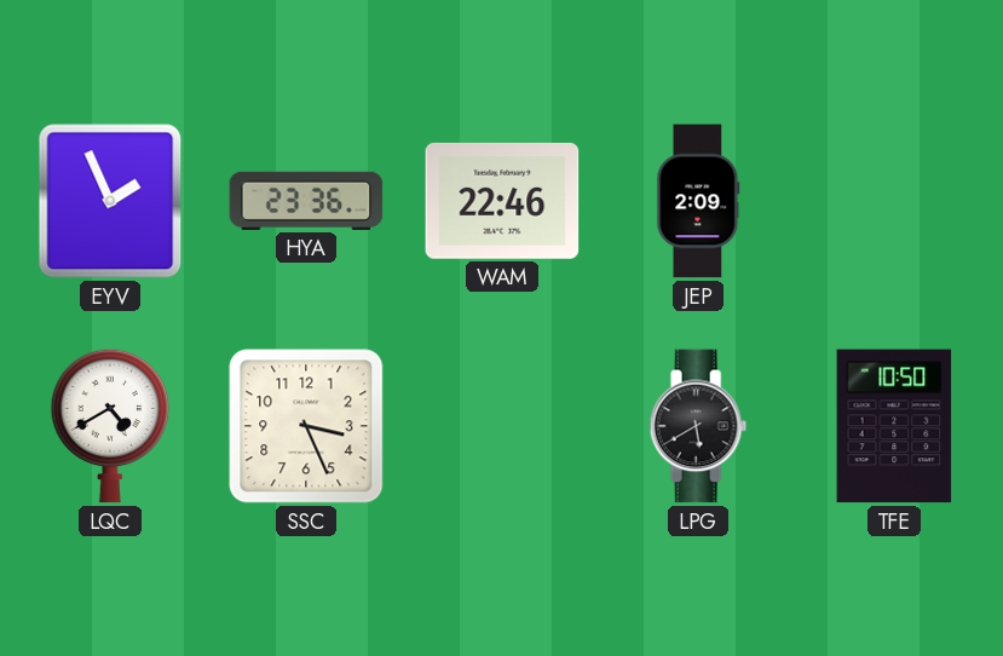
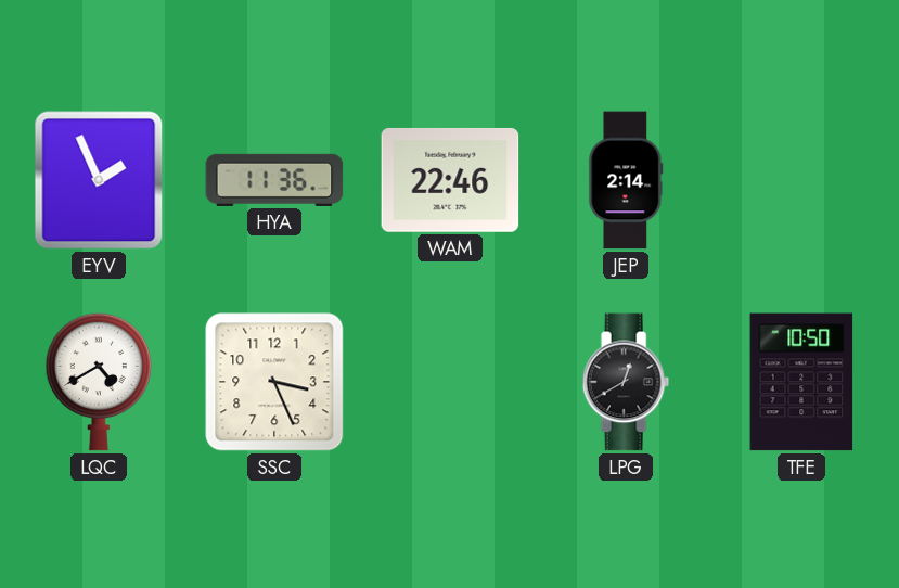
HYA: 23:36 -> 11:36
JEP: 2:09 -> 2:14
LPG: 5:40 -> 12:40
